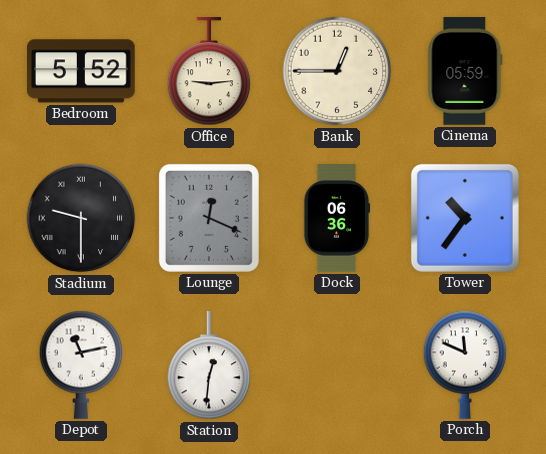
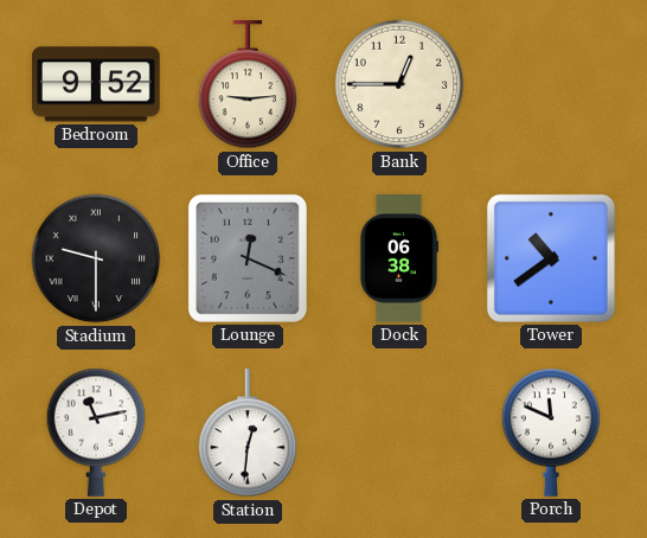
Bedroom: 5:52 -> 9:52
Cinema: 05:59 -> none
Dock: 06:36 -> 06:38
Tower: 10:36 -> 10:39
